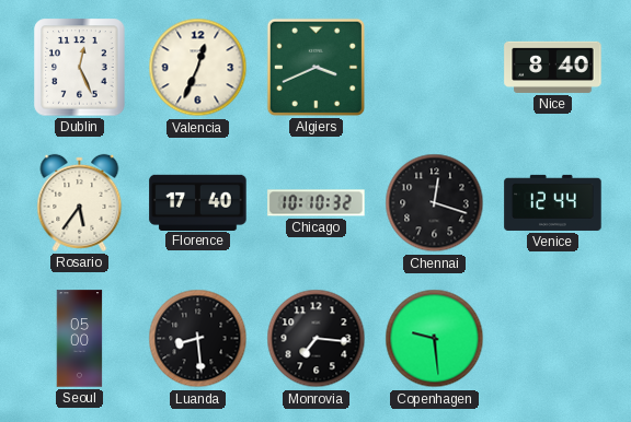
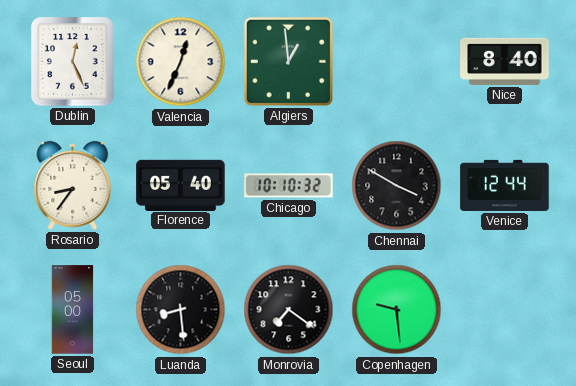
Algiers: 3:41 -> 12:59
Rosario: 5:36 -> 8:36
Florence: 17:40 -> 05:40
Chennai: 12:18 -> 3:50
Monrovia: 7:16 -> 7:21
